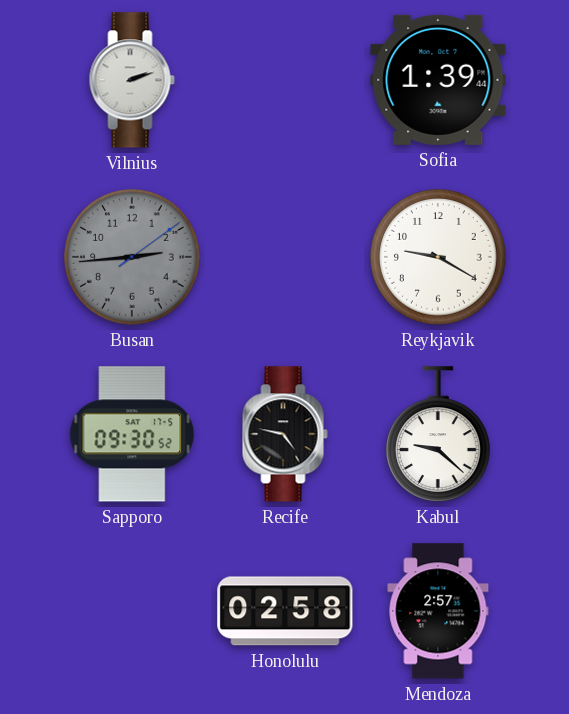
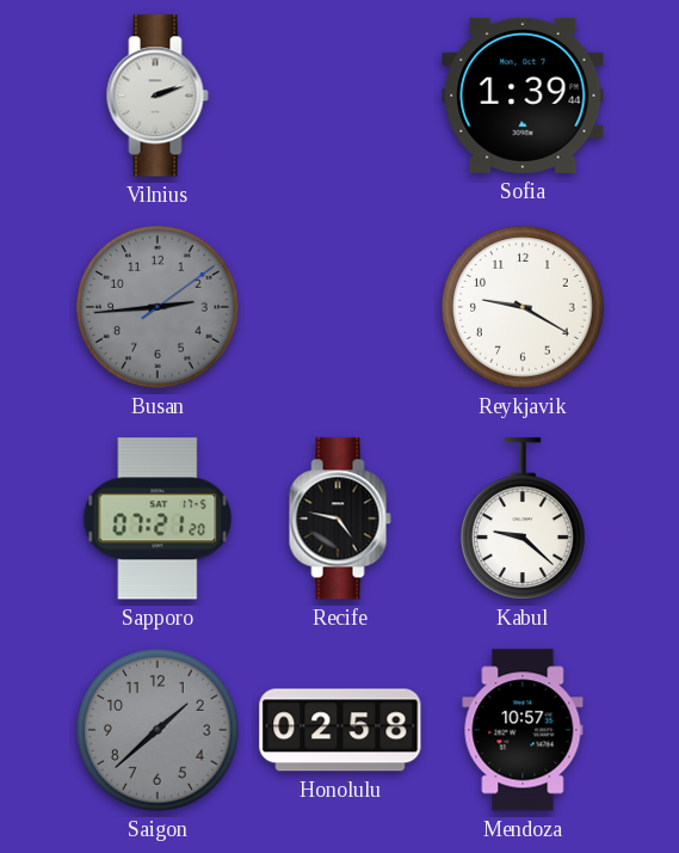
Sapporo: 09:30 -> 07:21
Saigon: none -> 1:38
Mendoza: 2:57 -> 10:57
